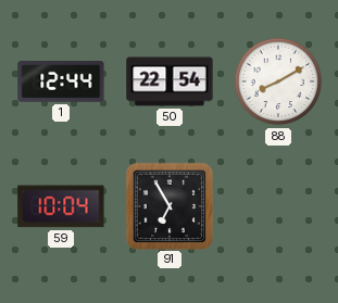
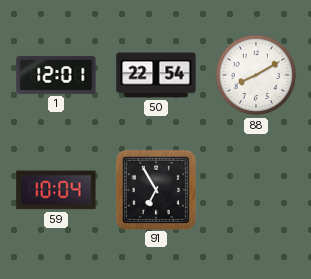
1: 12:44 -> 12:01
